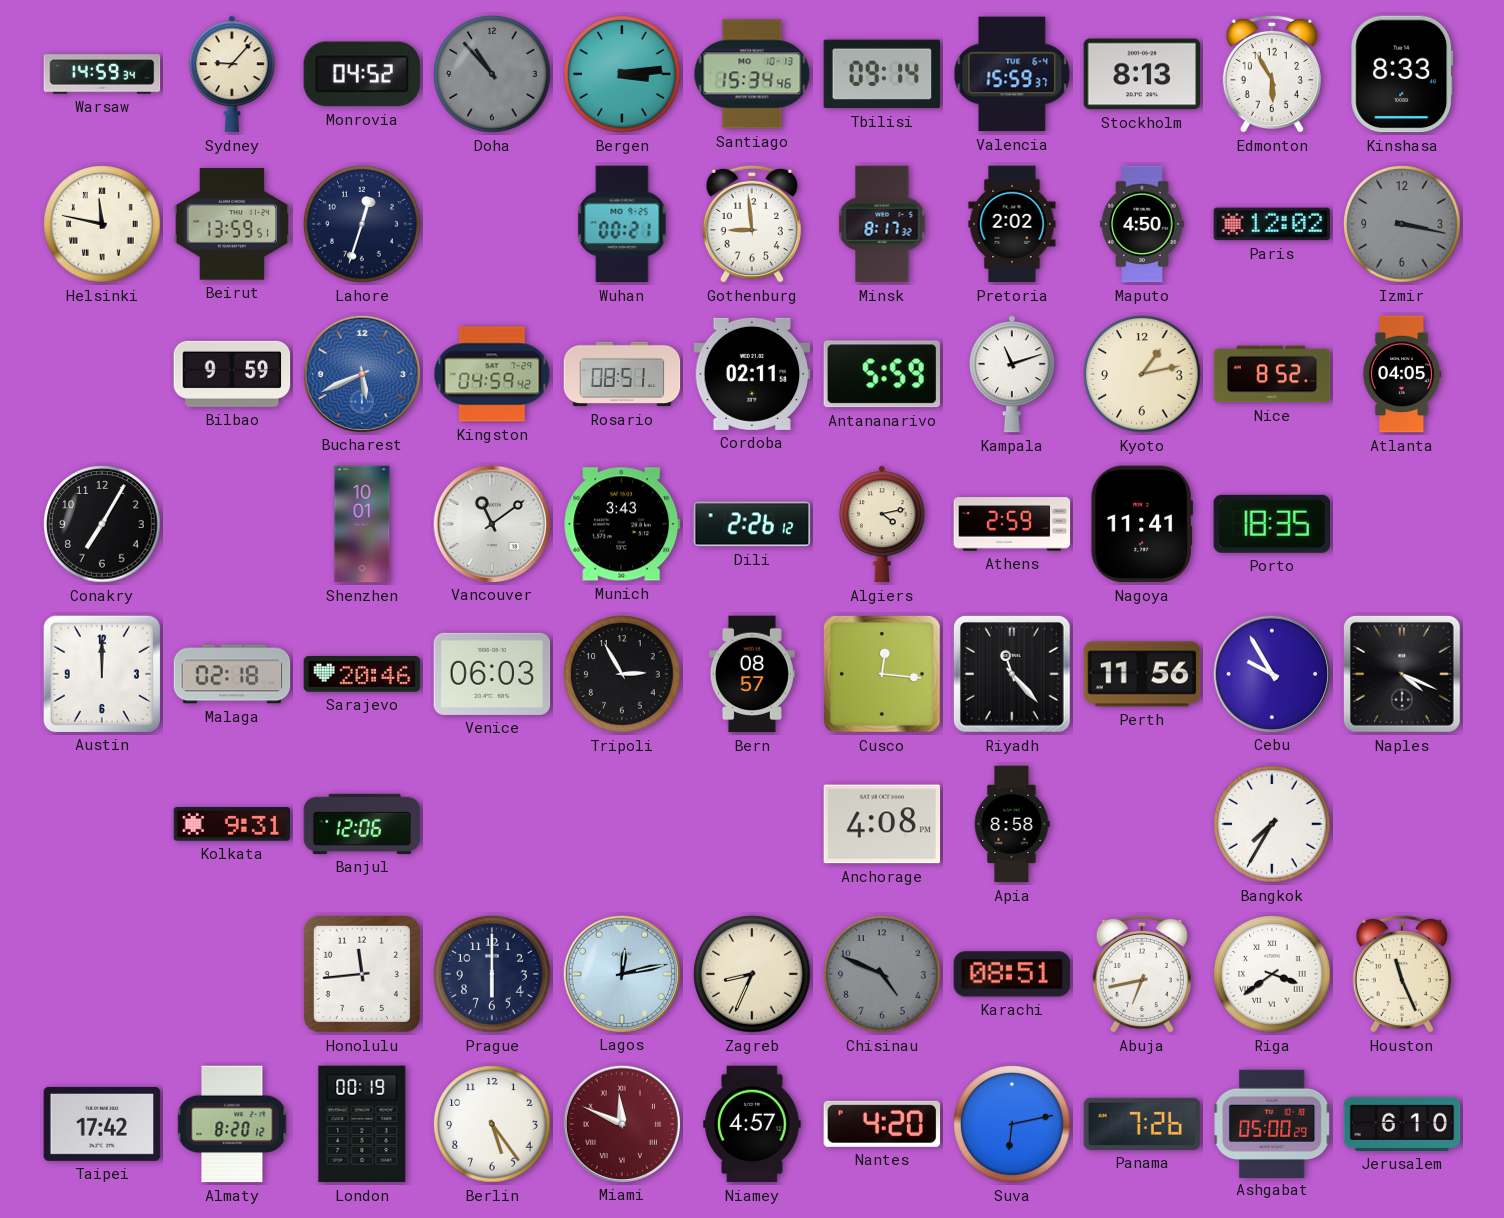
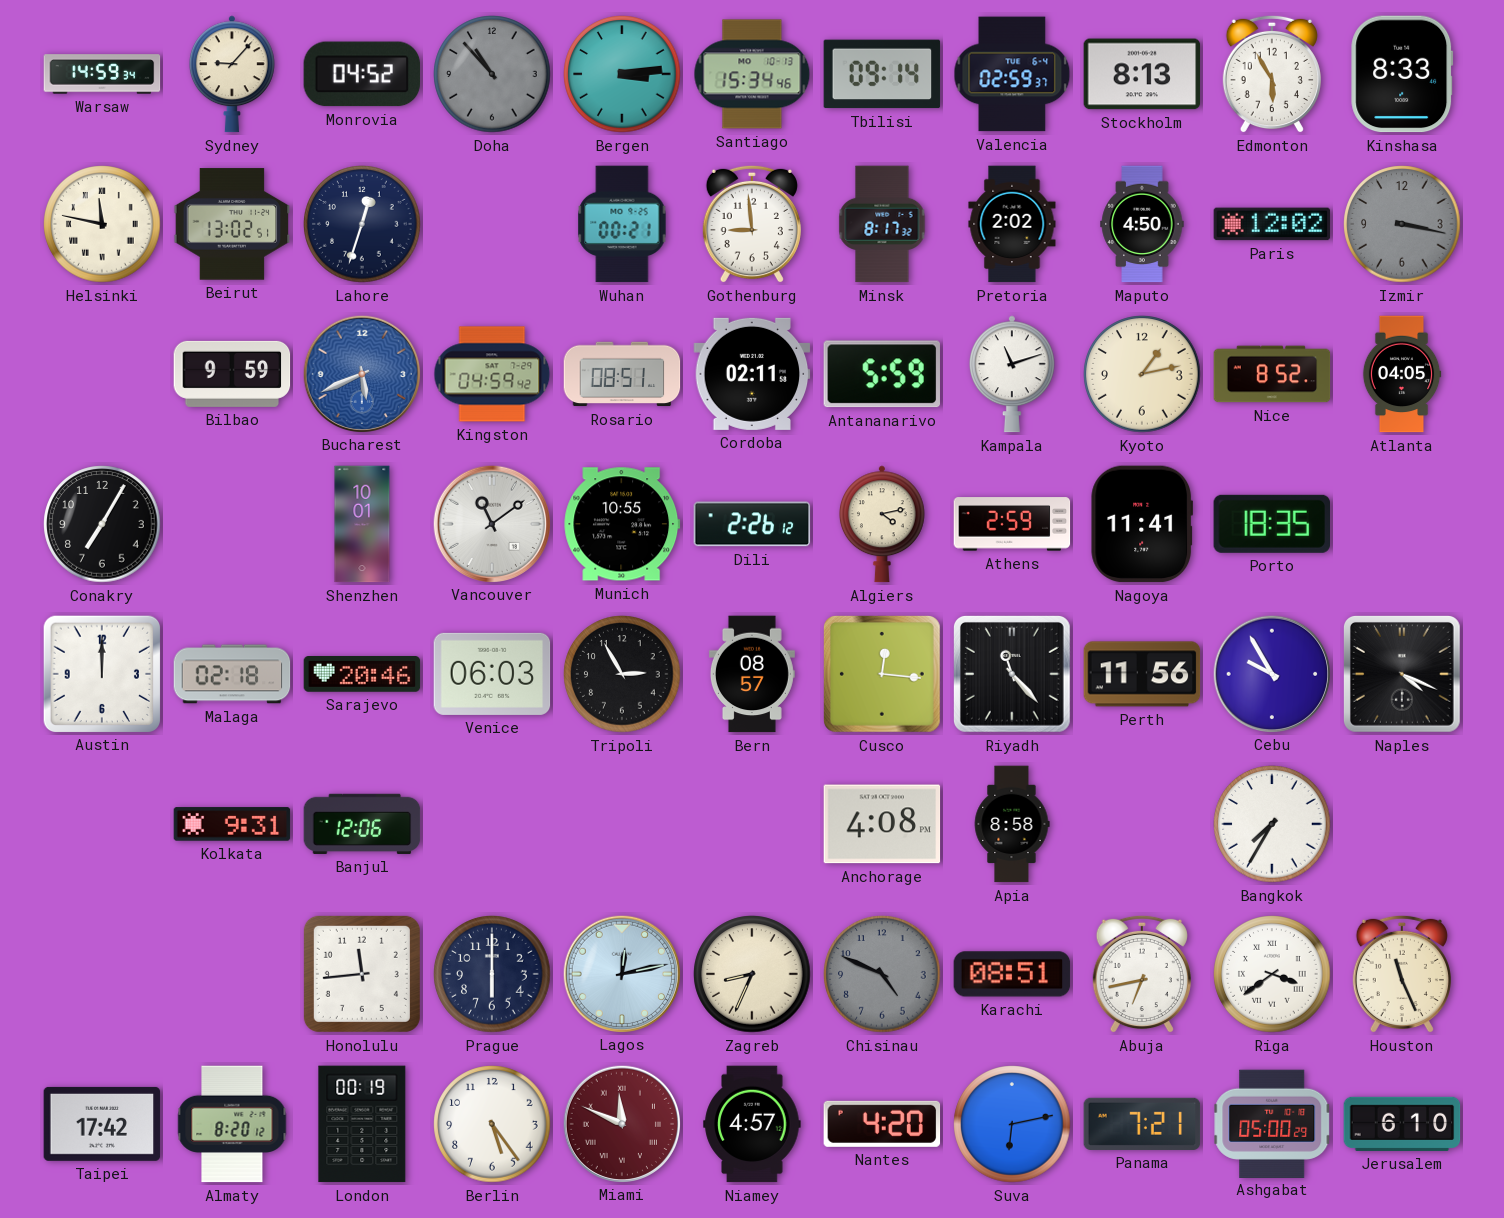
Valencia: 15:59 -> 02:59
Beirut: 13:59 -> 13:02
Munich: 3:43 -> 10:55
Panama: 7:26 -> 7:21
